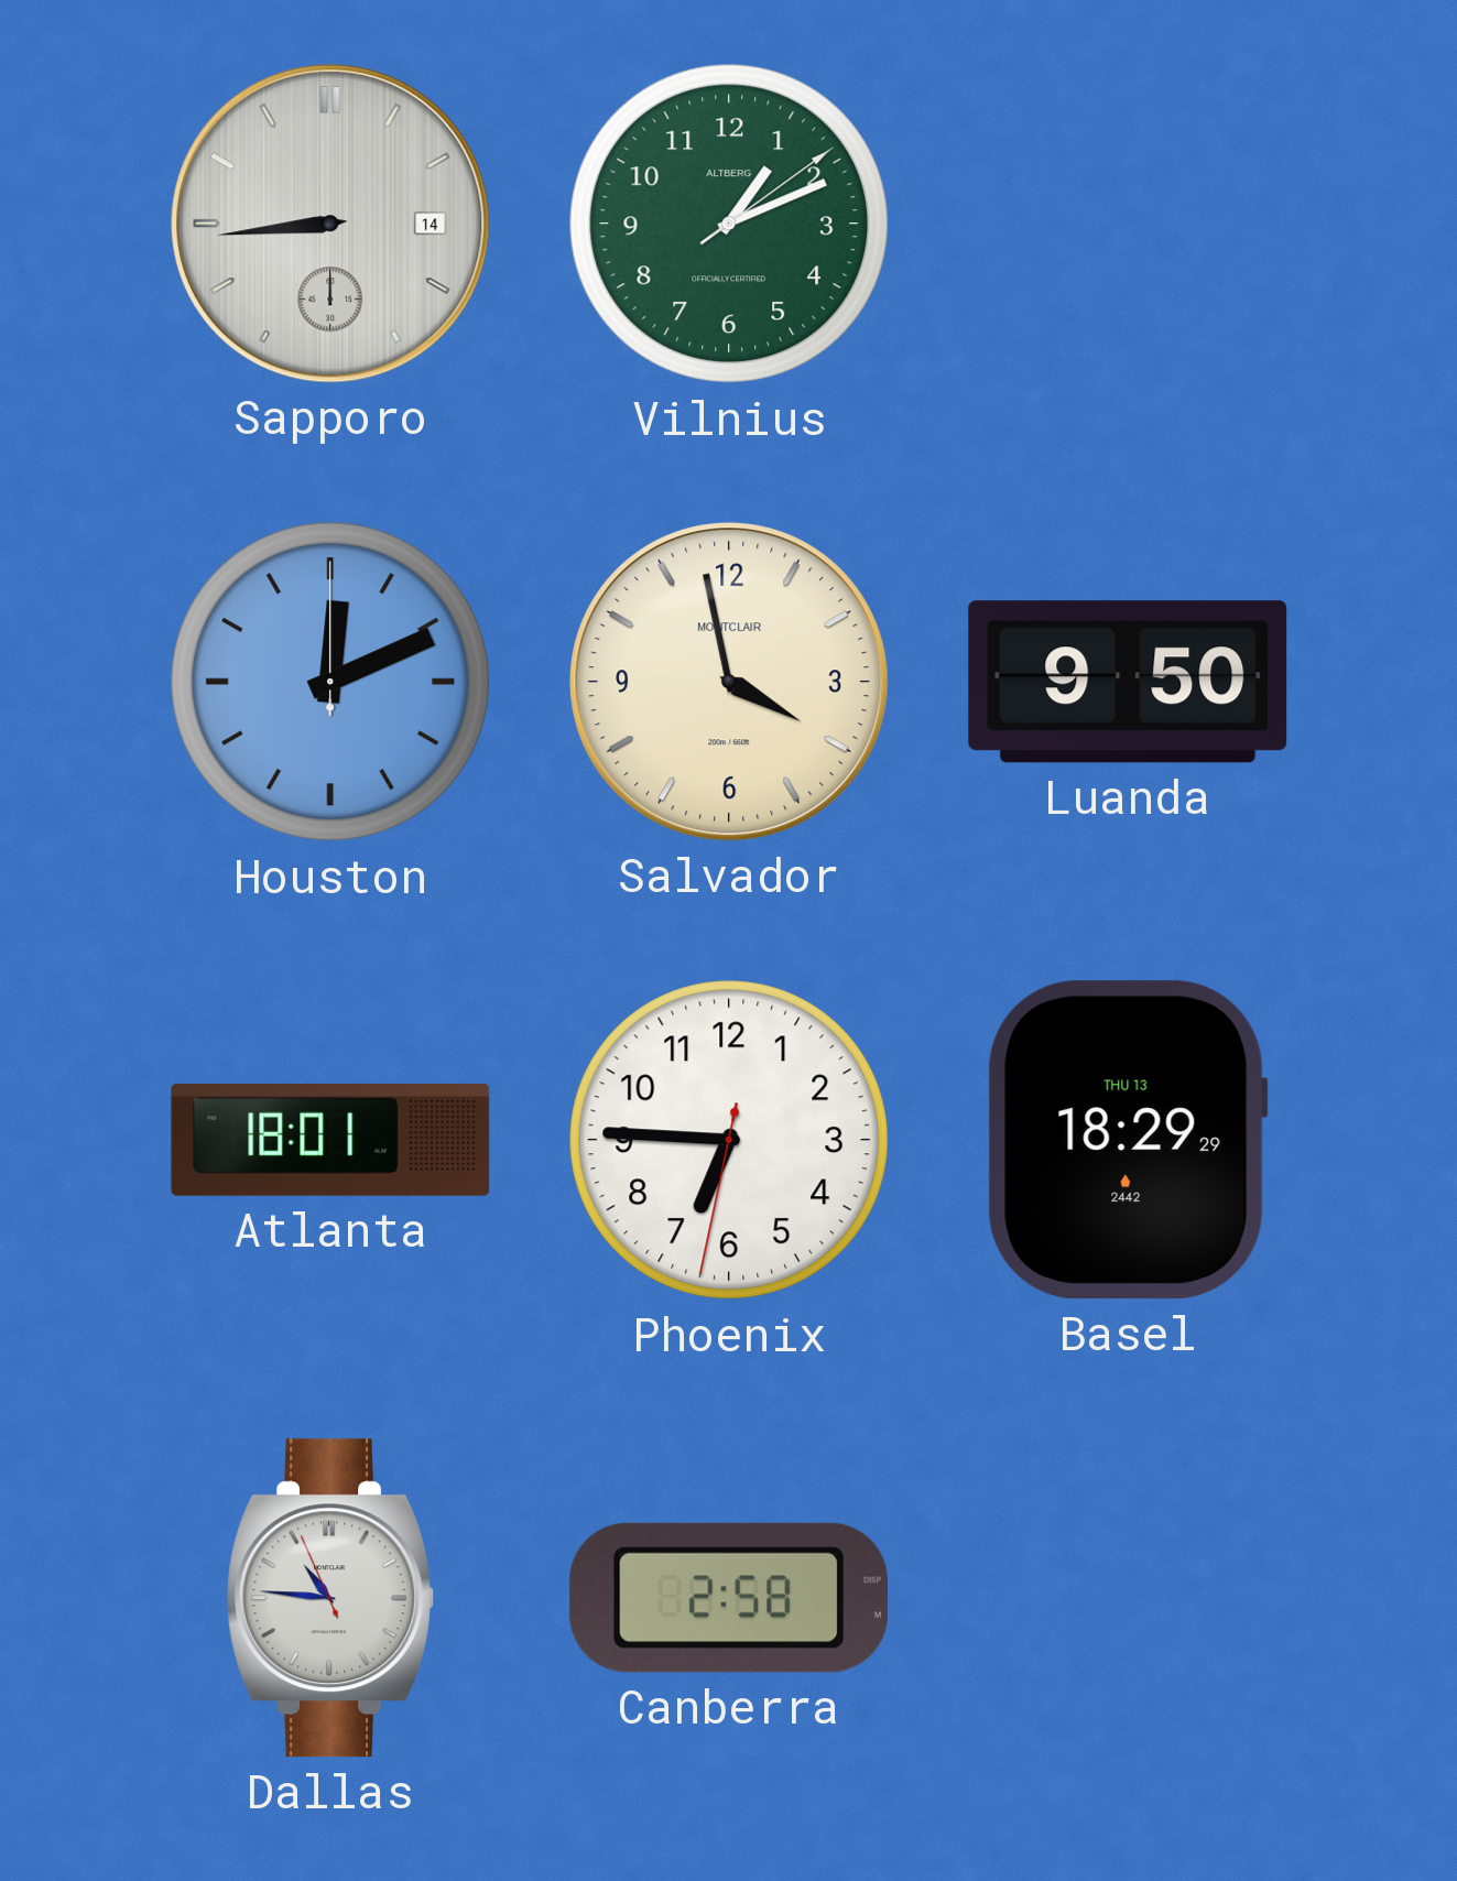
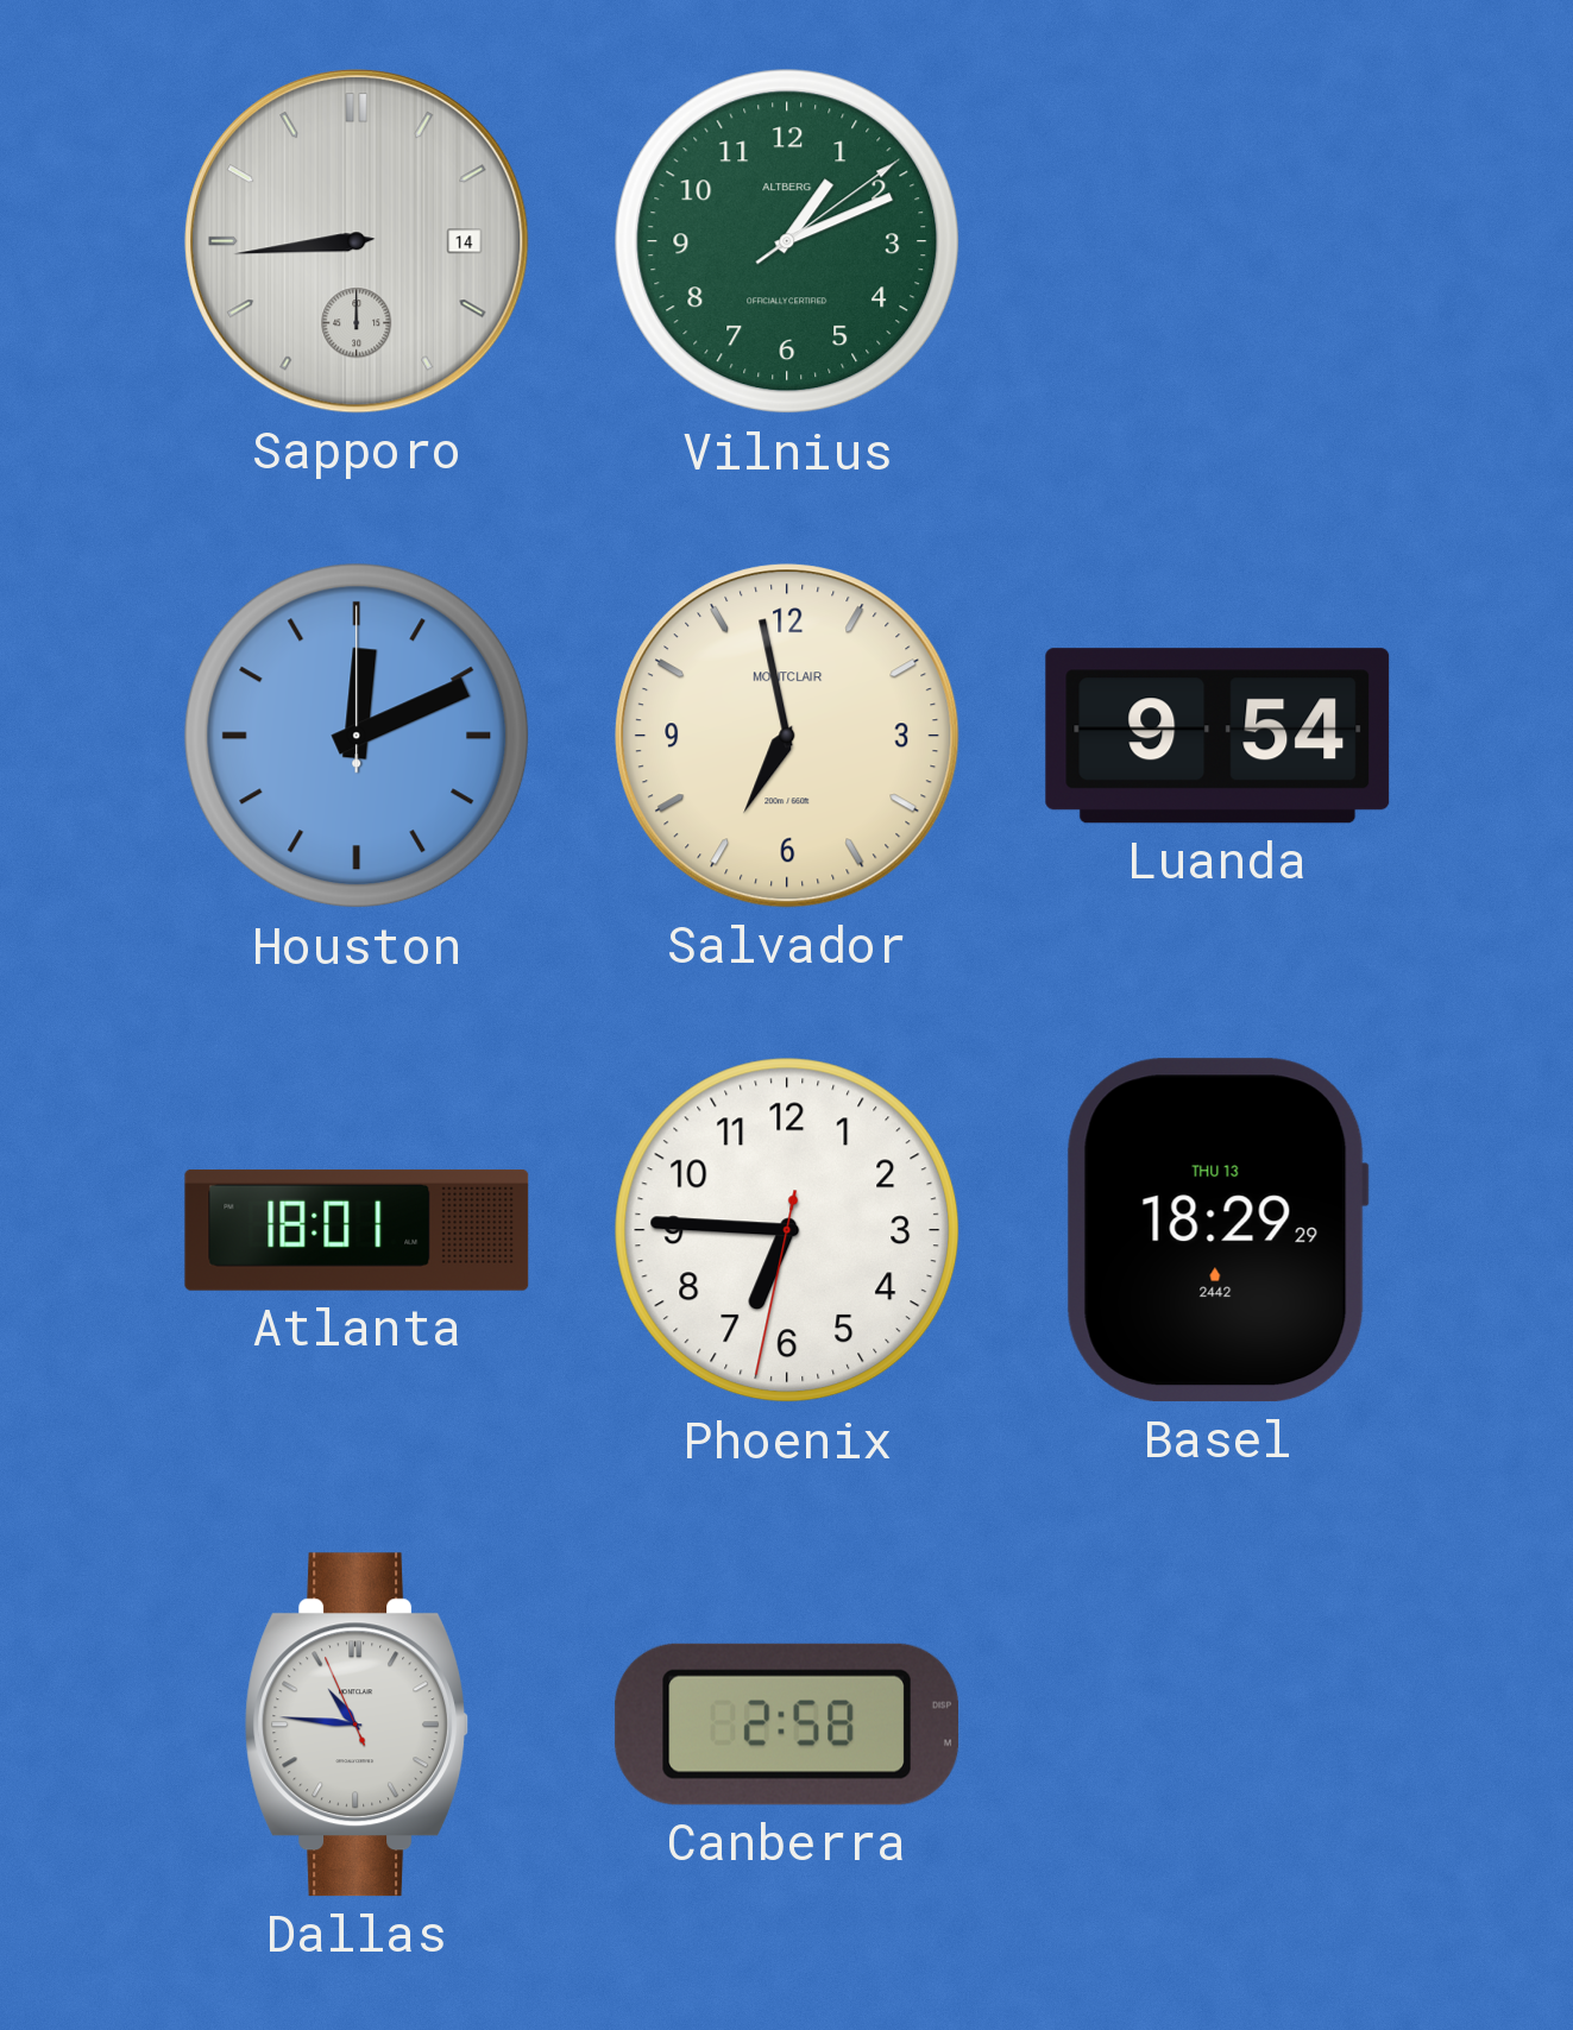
Salvador: 3:58 -> 6:58
Luanda: 9:50 -> 9:54
